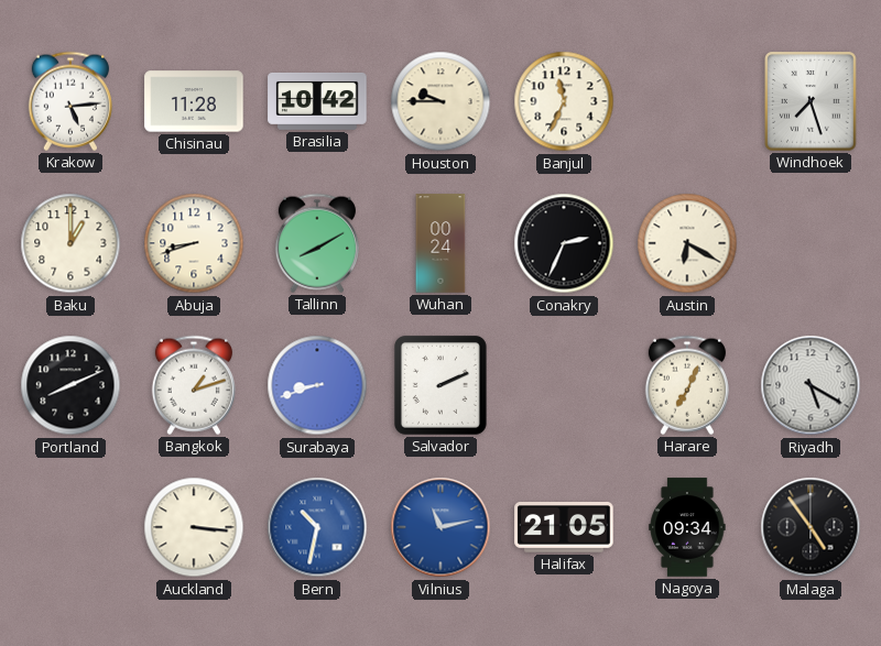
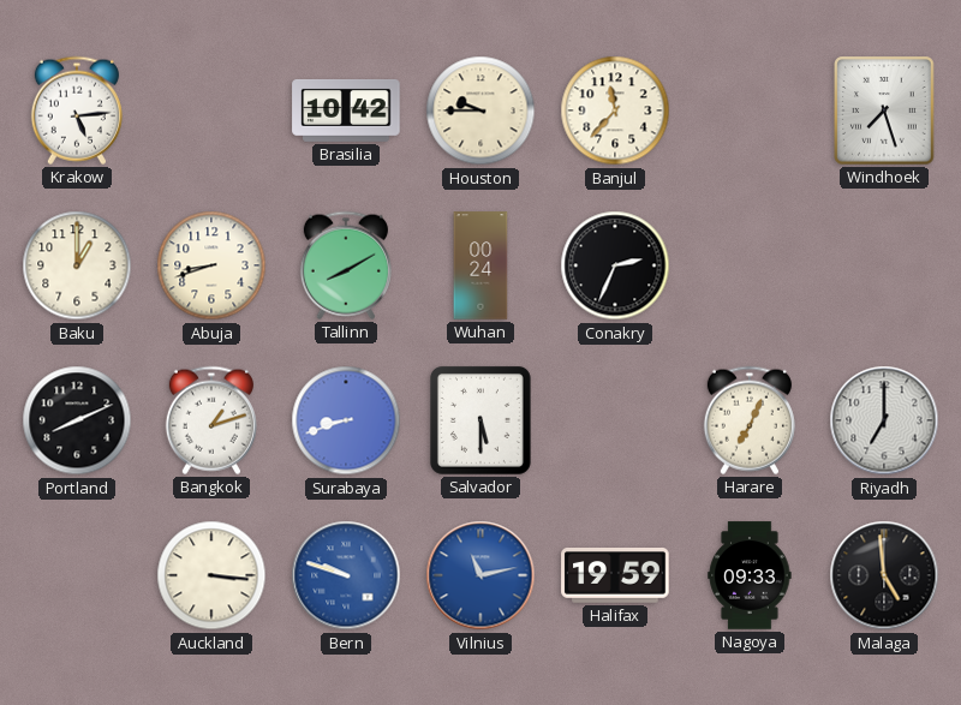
Chisinau: 11:28 -> none
Banjul: 11:34 -> 11:37
Austin: 6:20 -> none
Salvador: 2:11 -> 5:30
Riyadh: 5:20 -> 7:00
Bern: 10:32 -> 9:48
Halifax: 21:05 -> 19:59
Nagoya: 09:34 -> 09:33
Malaga: 4:54 -> 4:59
